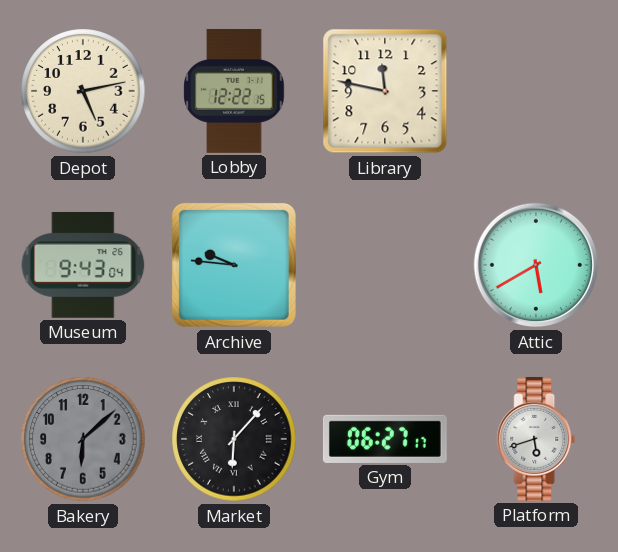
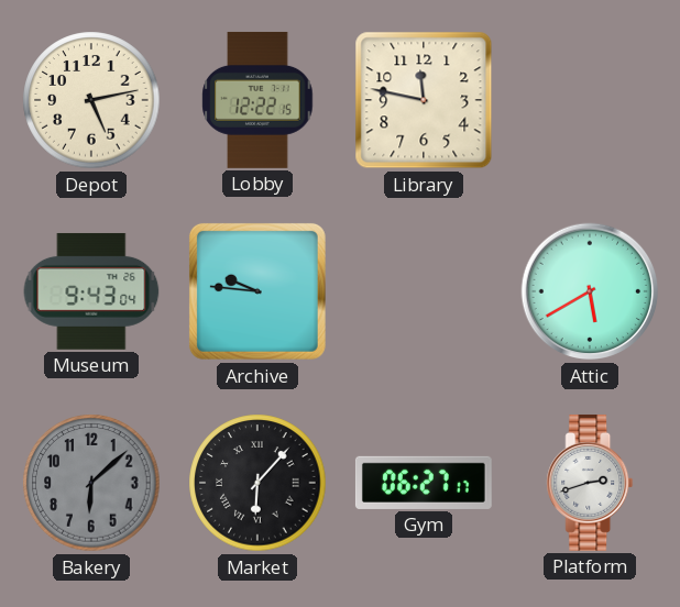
Platform: 5:42 -> 2:42
